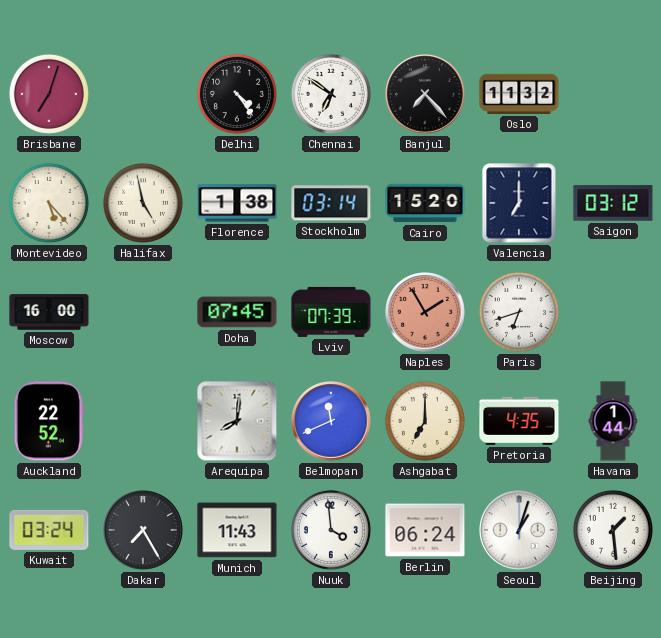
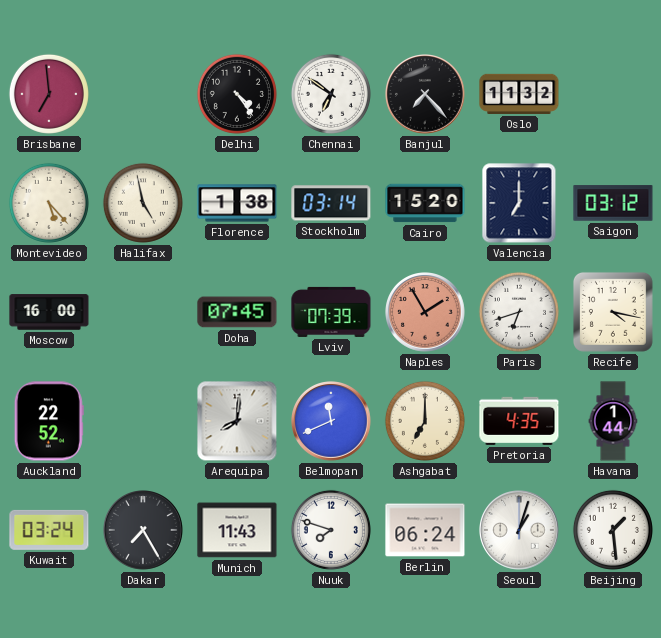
Brisbane: 7:03 -> 6:59
Recife: none -> 4:17
Nuuk: 3:59 -> 7:48
